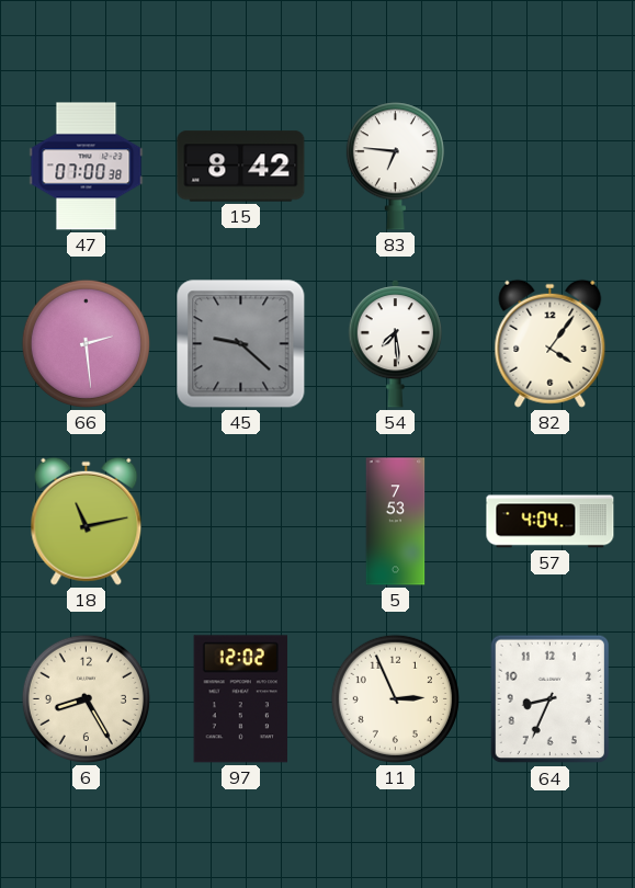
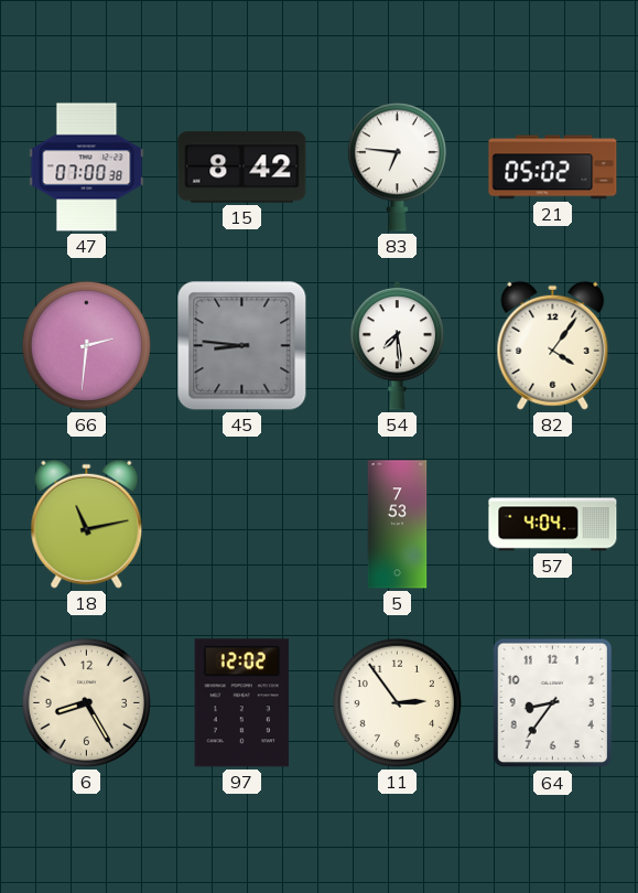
21: none -> 05:02
66: 2:29 -> 2:31
45: 9:22 -> 8:46
11: 2:56 -> 2:54
64: 8:34 -> 8:36
